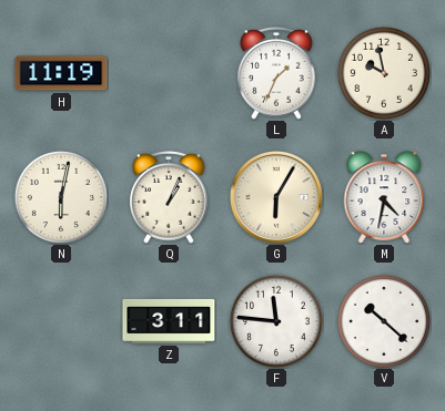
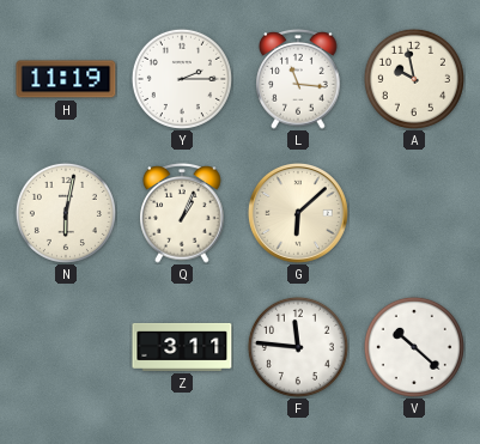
Y: none -> 2:15
L: 1:34 -> 11:16
G: 6:05 -> 6:08
M: 4:32 -> none
